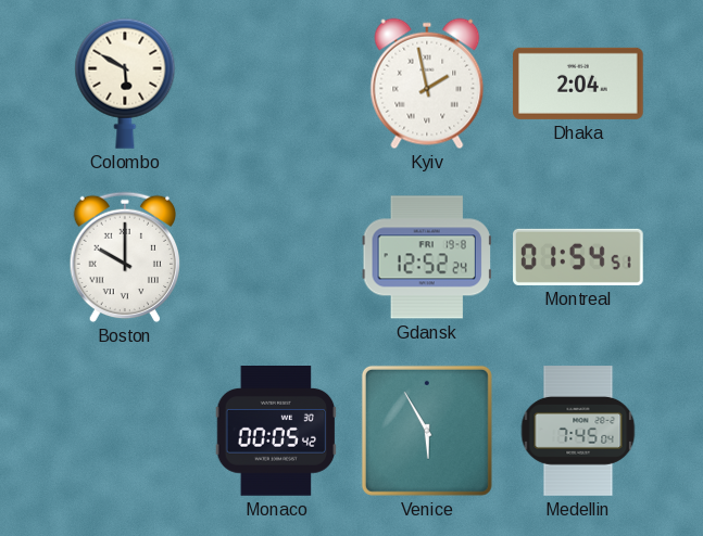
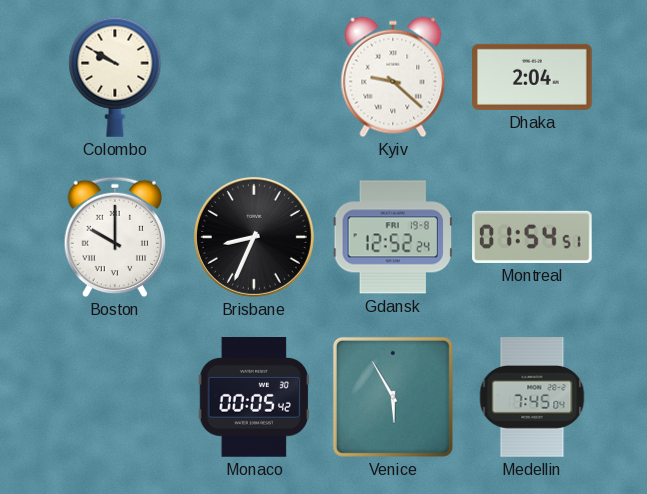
Colombo: 5:50 -> 9:50
Kyiv: 1:58 -> 9:22
Brisbane: none -> 8:34
